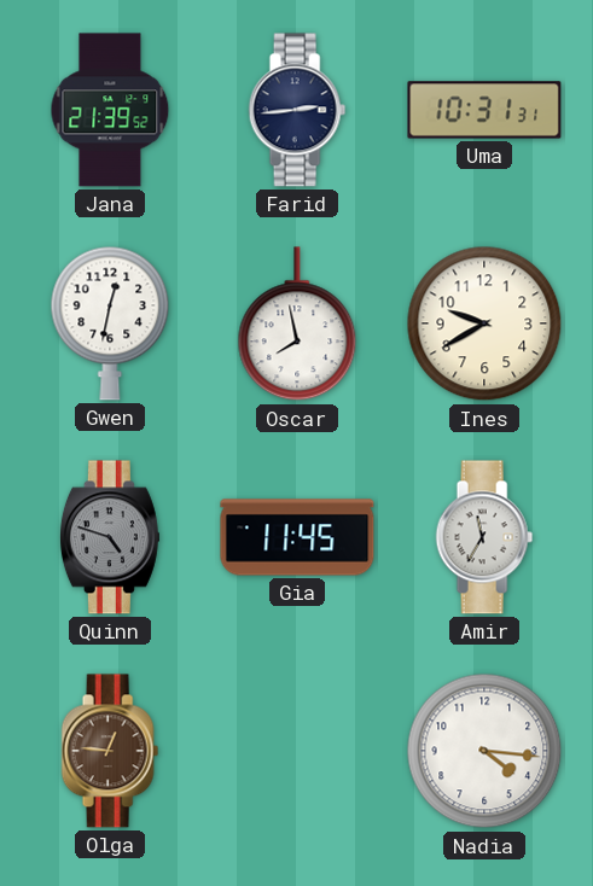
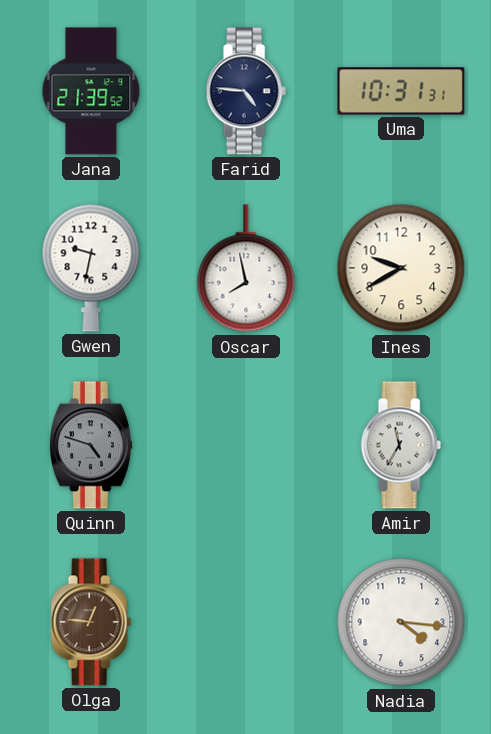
Farid: 2:44 -> 4:46
Gwen: 12:32 -> 9:32
Gia: 11:45 -> none
